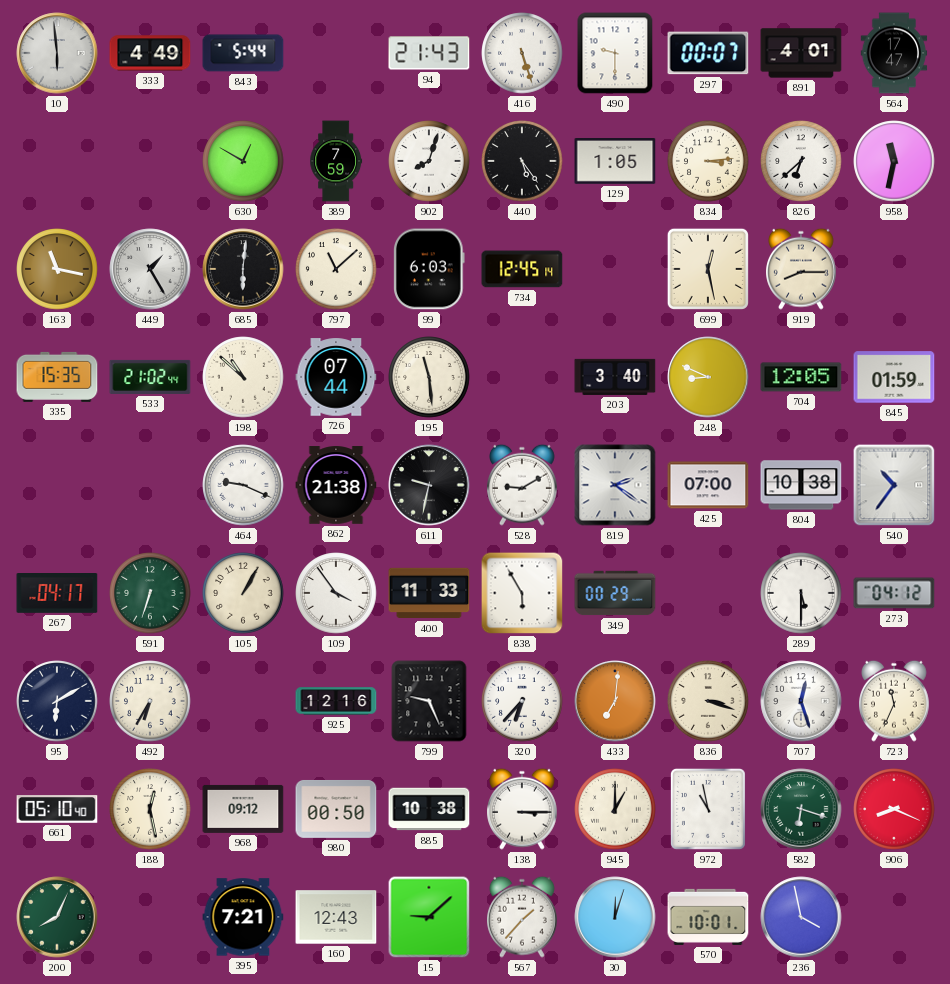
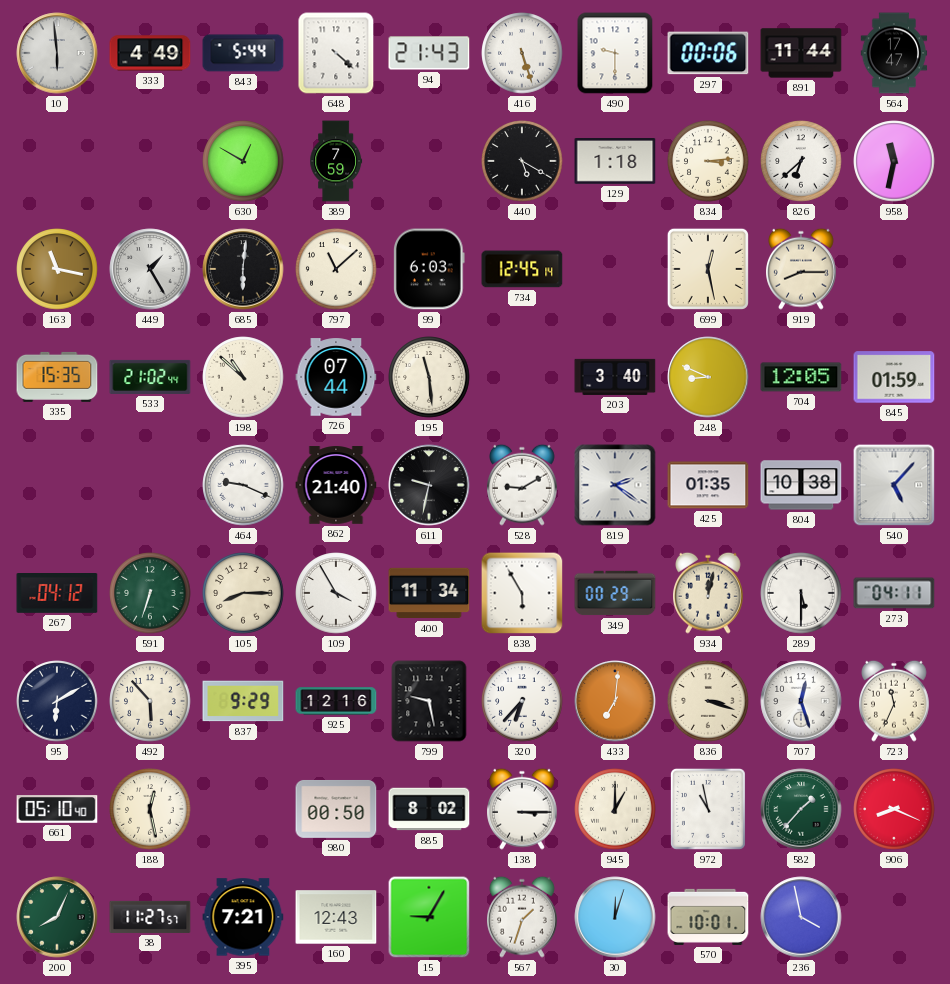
648: none -> 4:22
297: 00:07 -> 00:06
891: 4:01 -> 11:44
902: 8:03 -> none
440: 5:24 -> 5:20
129: 1:05 -> 1:18
862: 21:38 -> 21:40
425: 07:00 -> 01:35
540: 10:36 -> 5:07
267: 04:17 -> 04:12
105: 1:05 -> 8:15
109: 3:54 -> 3:55
400: 11:33 -> 11:34
934: none -> 12:02
273: 04:12 -> 04:11
492: 6:35 -> 5:53
837: none -> 9:29
799: 9:26 -> 9:28
968: 09:12 -> none
885: 10:38 -> 8:02
582: 6:18 -> 1:37
38: none -> 11:27
15: 9:08 -> 9:05
567: 1:37 -> 1:33
